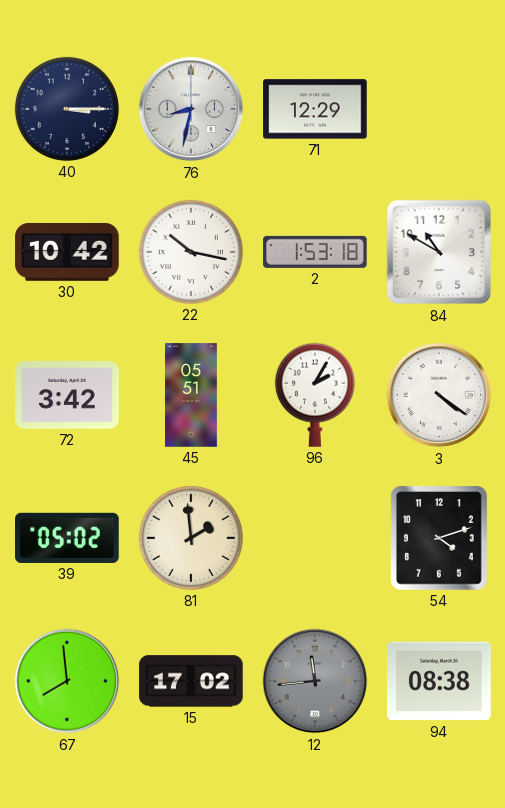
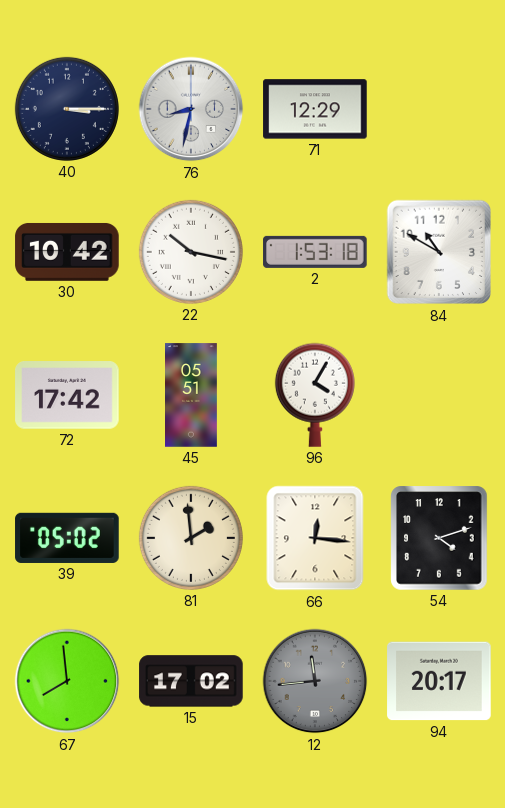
72: 3:42 -> 17:42
96: 2:05 -> 4:05
3: 4:21 -> none
66: none -> 12:16
94: 08:38 -> 20:17
